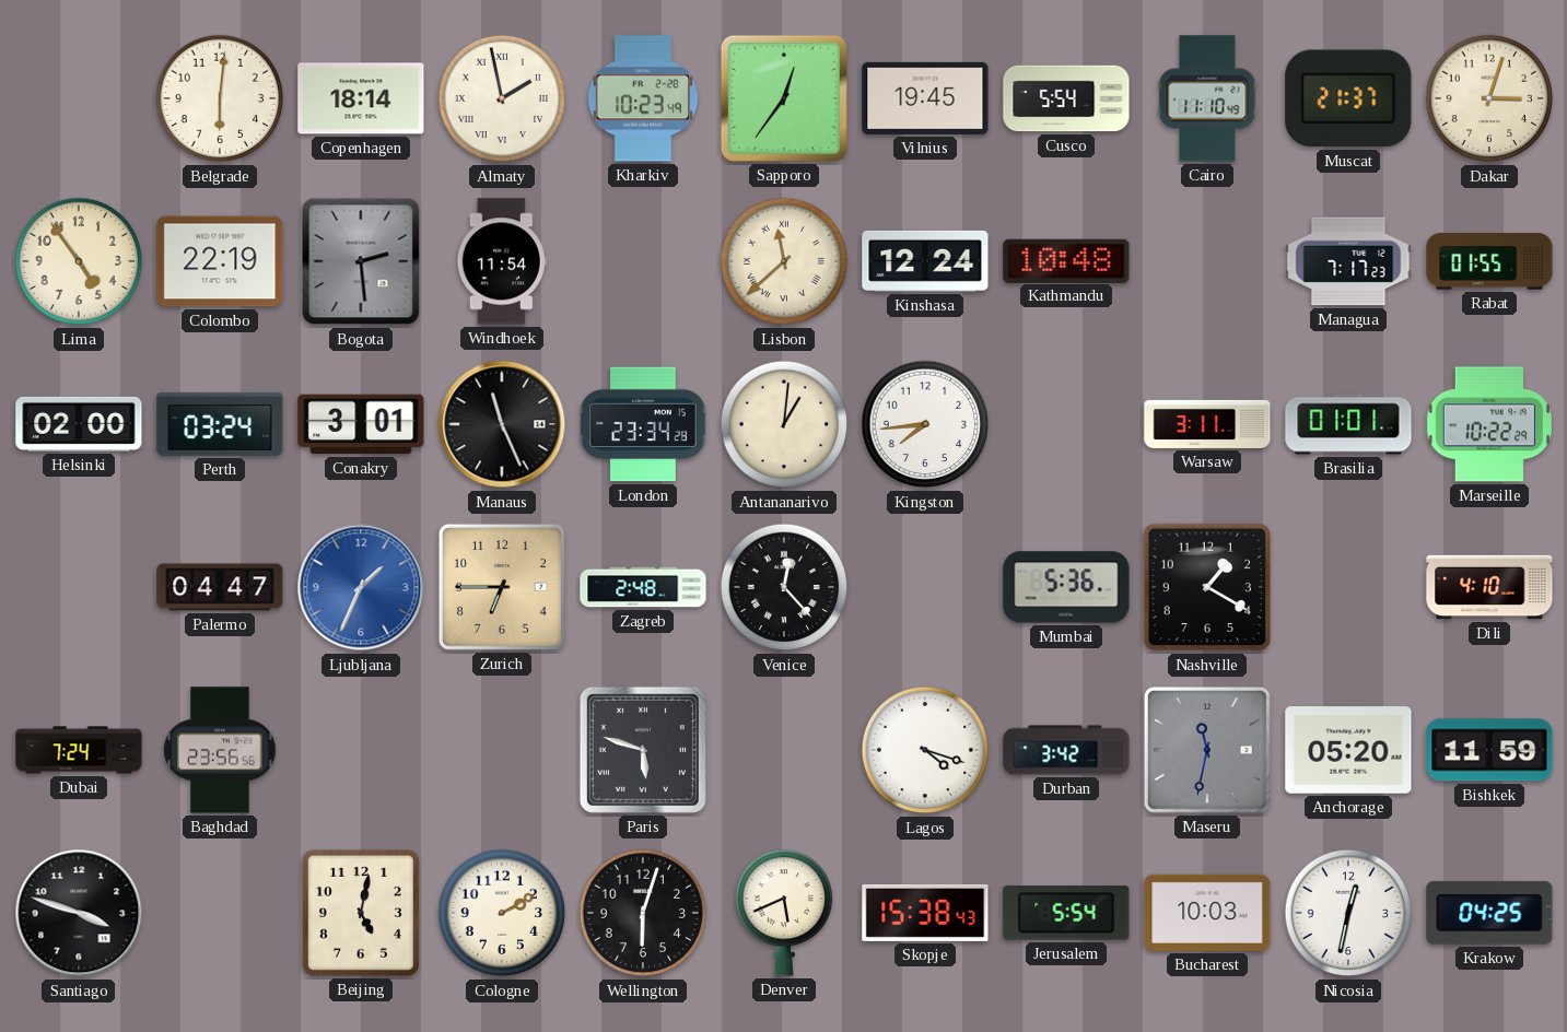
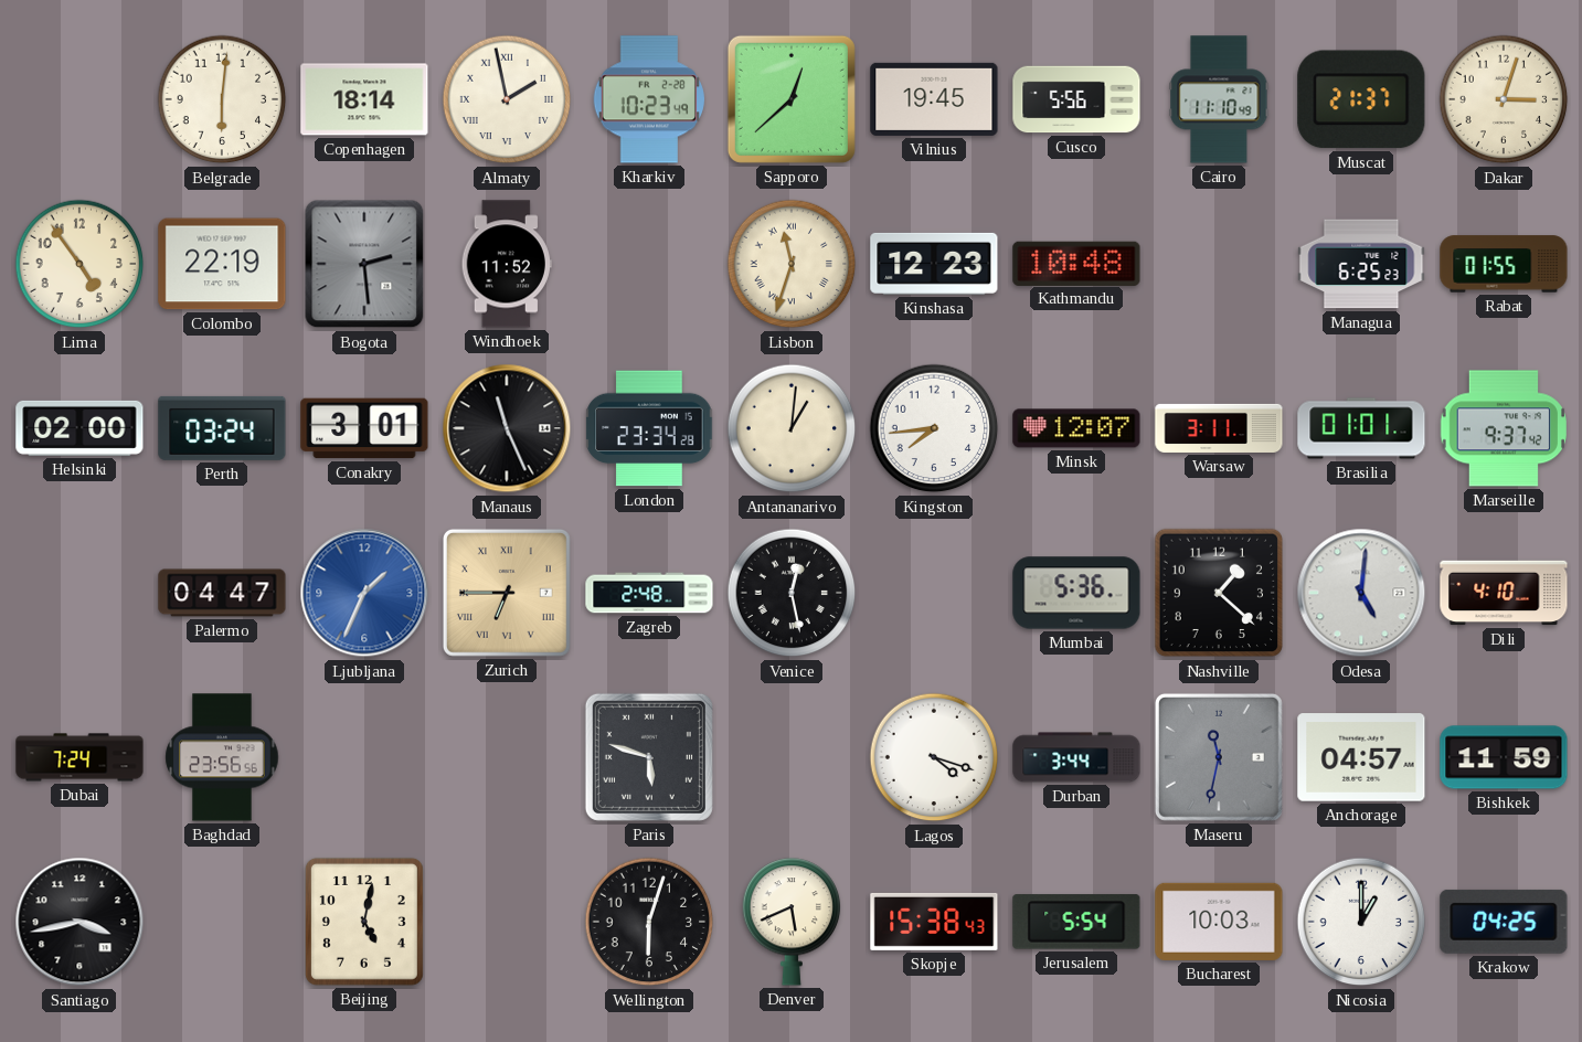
Sapporo: 12:36 -> 12:38
Cusco: 5:54 -> 5:56
Windhoek: 11:54 -> 11:52
Lisbon: 11:38 -> 11:33
Kinshasa: 12:24 -> 12:23
Managua: 7:17 -> 6:25
Minsk: none -> 12:07
Marseille: 10:22 -> 9:37
Zurich numerals: Arabic -> Roman
Venice: 12:23 -> 12:28
Nashville: 1:20 -> 1:22
Odesa: none -> 5:01
Durban: 3:42 -> 3:44
Anchorage: 05:20 -> 04:57
Santiago: 3:48 -> 3:43
Cologne: 2:10 -> none
Nicosia: 12:32 -> 1:00
